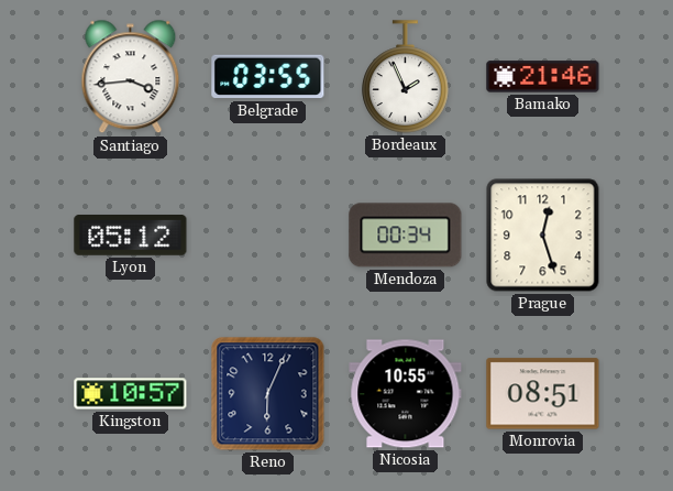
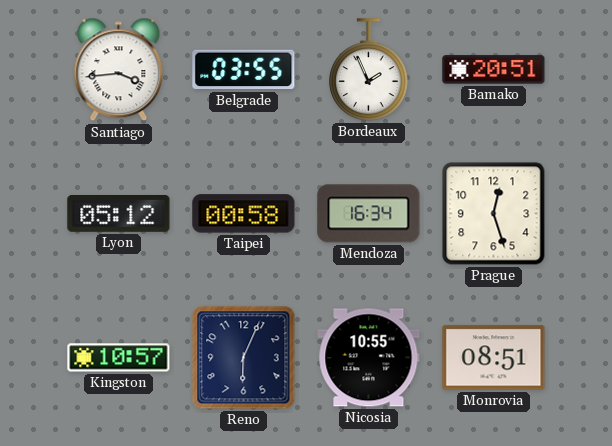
Bamako: 21:46 -> 20:51
Taipei: none -> 00:58
Mendoza: 00:34 -> 16:34
